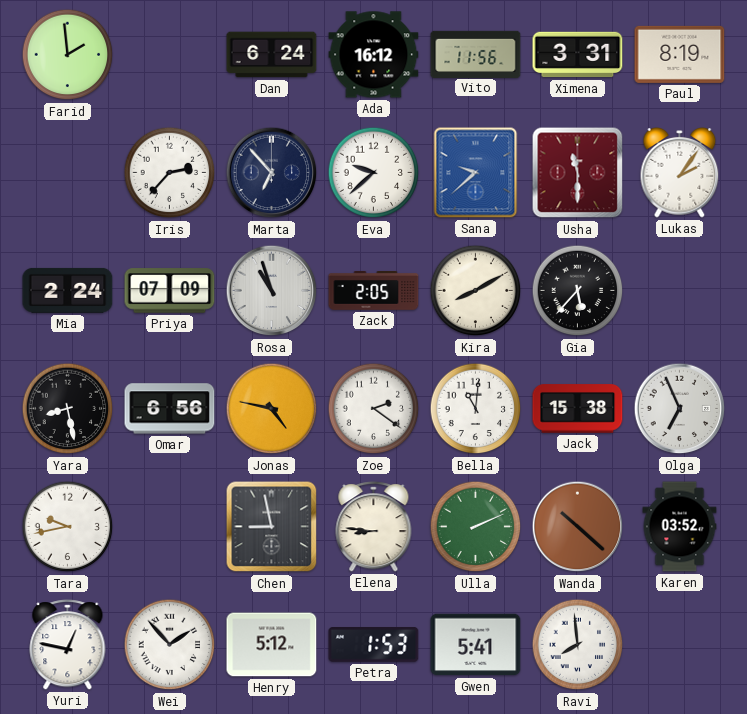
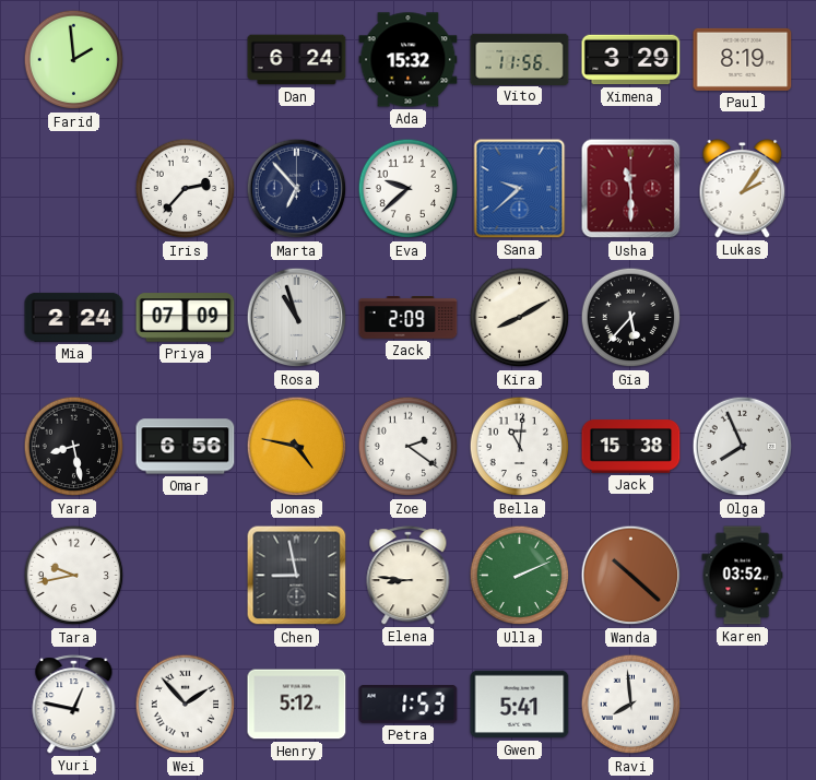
Ada: 16:12 -> 15:32
Ximena: 3:31 -> 3:29
Zack: 2:05 -> 2:09
Olga: 6:56 -> 7:56
